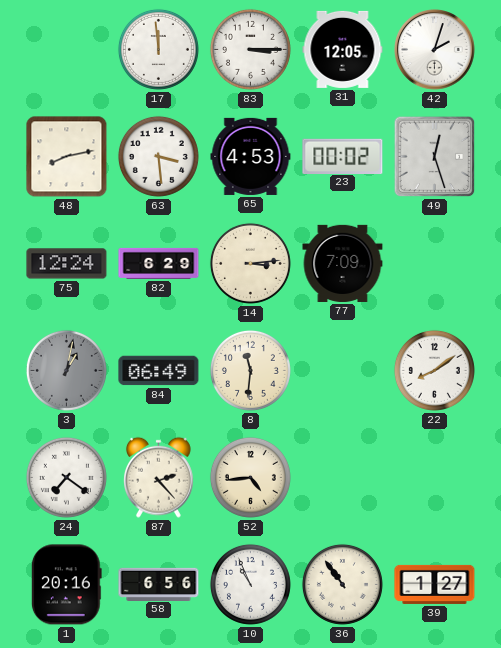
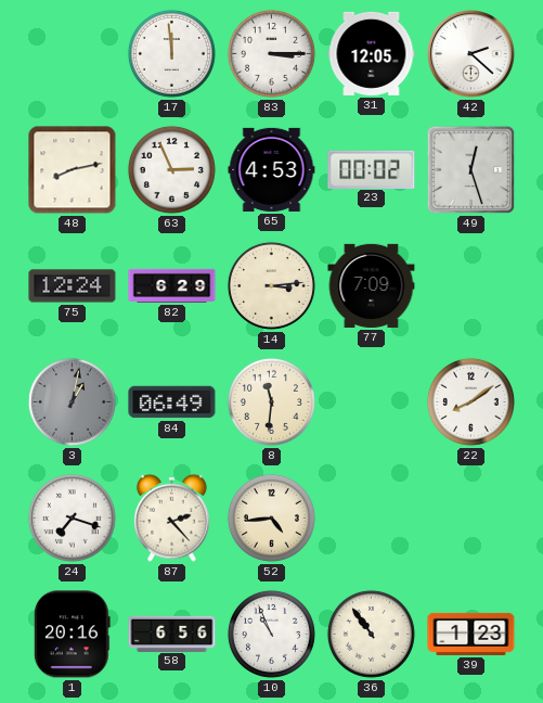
42: 2:03 -> 2:22
63: 3:29 -> 2:56
24: 7:21 -> 7:18
39: 1:27 -> 1:23
